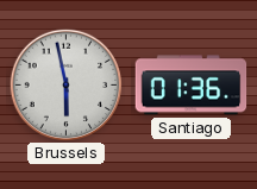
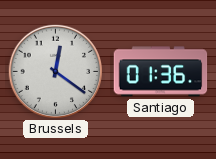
Brussels: 5:58 -> 12:21
